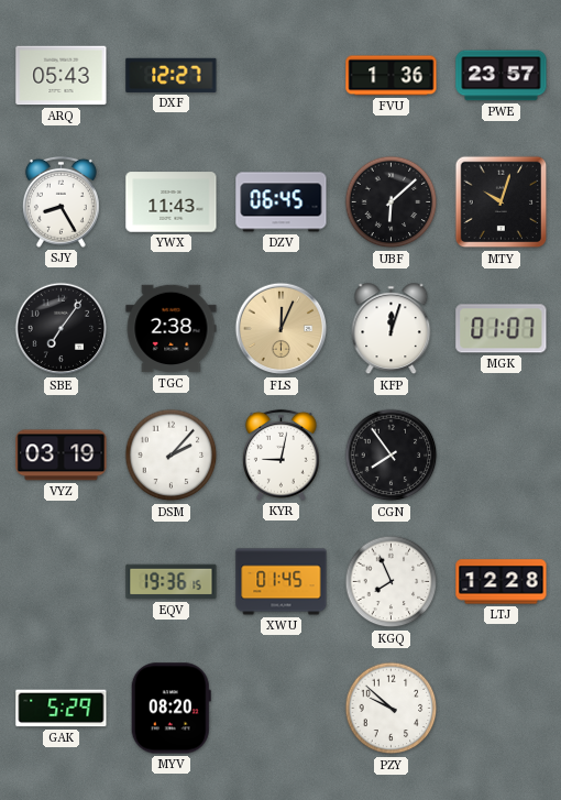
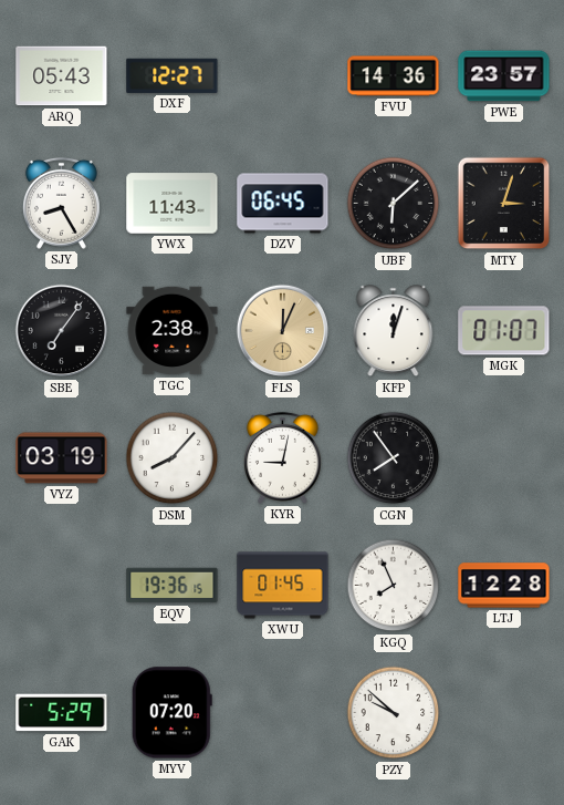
FVU: 1:36 -> 14:36
MTY: 10:03 -> 3:03
DSM: 2:07 -> 8:07
MYV: 08:20 -> 07:20
